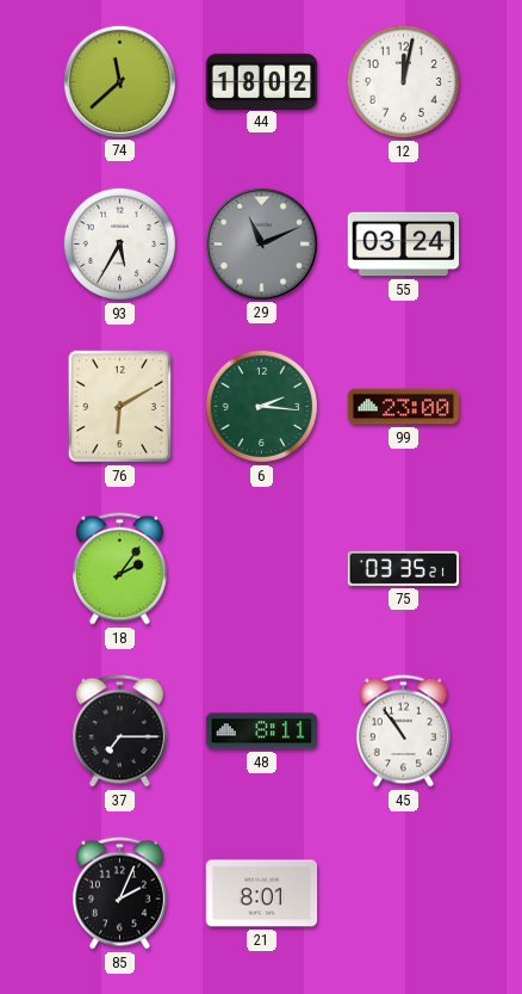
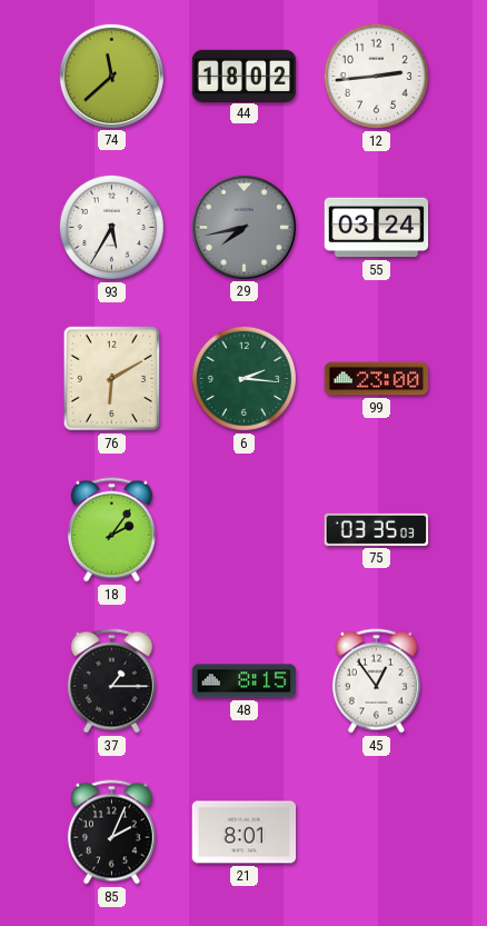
12: 12:02 -> 2:44
29: 11:11 -> 7:43
75: 03:35:21 -> 03:35:03
37: 7:15 -> 1:15
48: 8:11 -> 8:15
45: 10:54 -> 12:54
